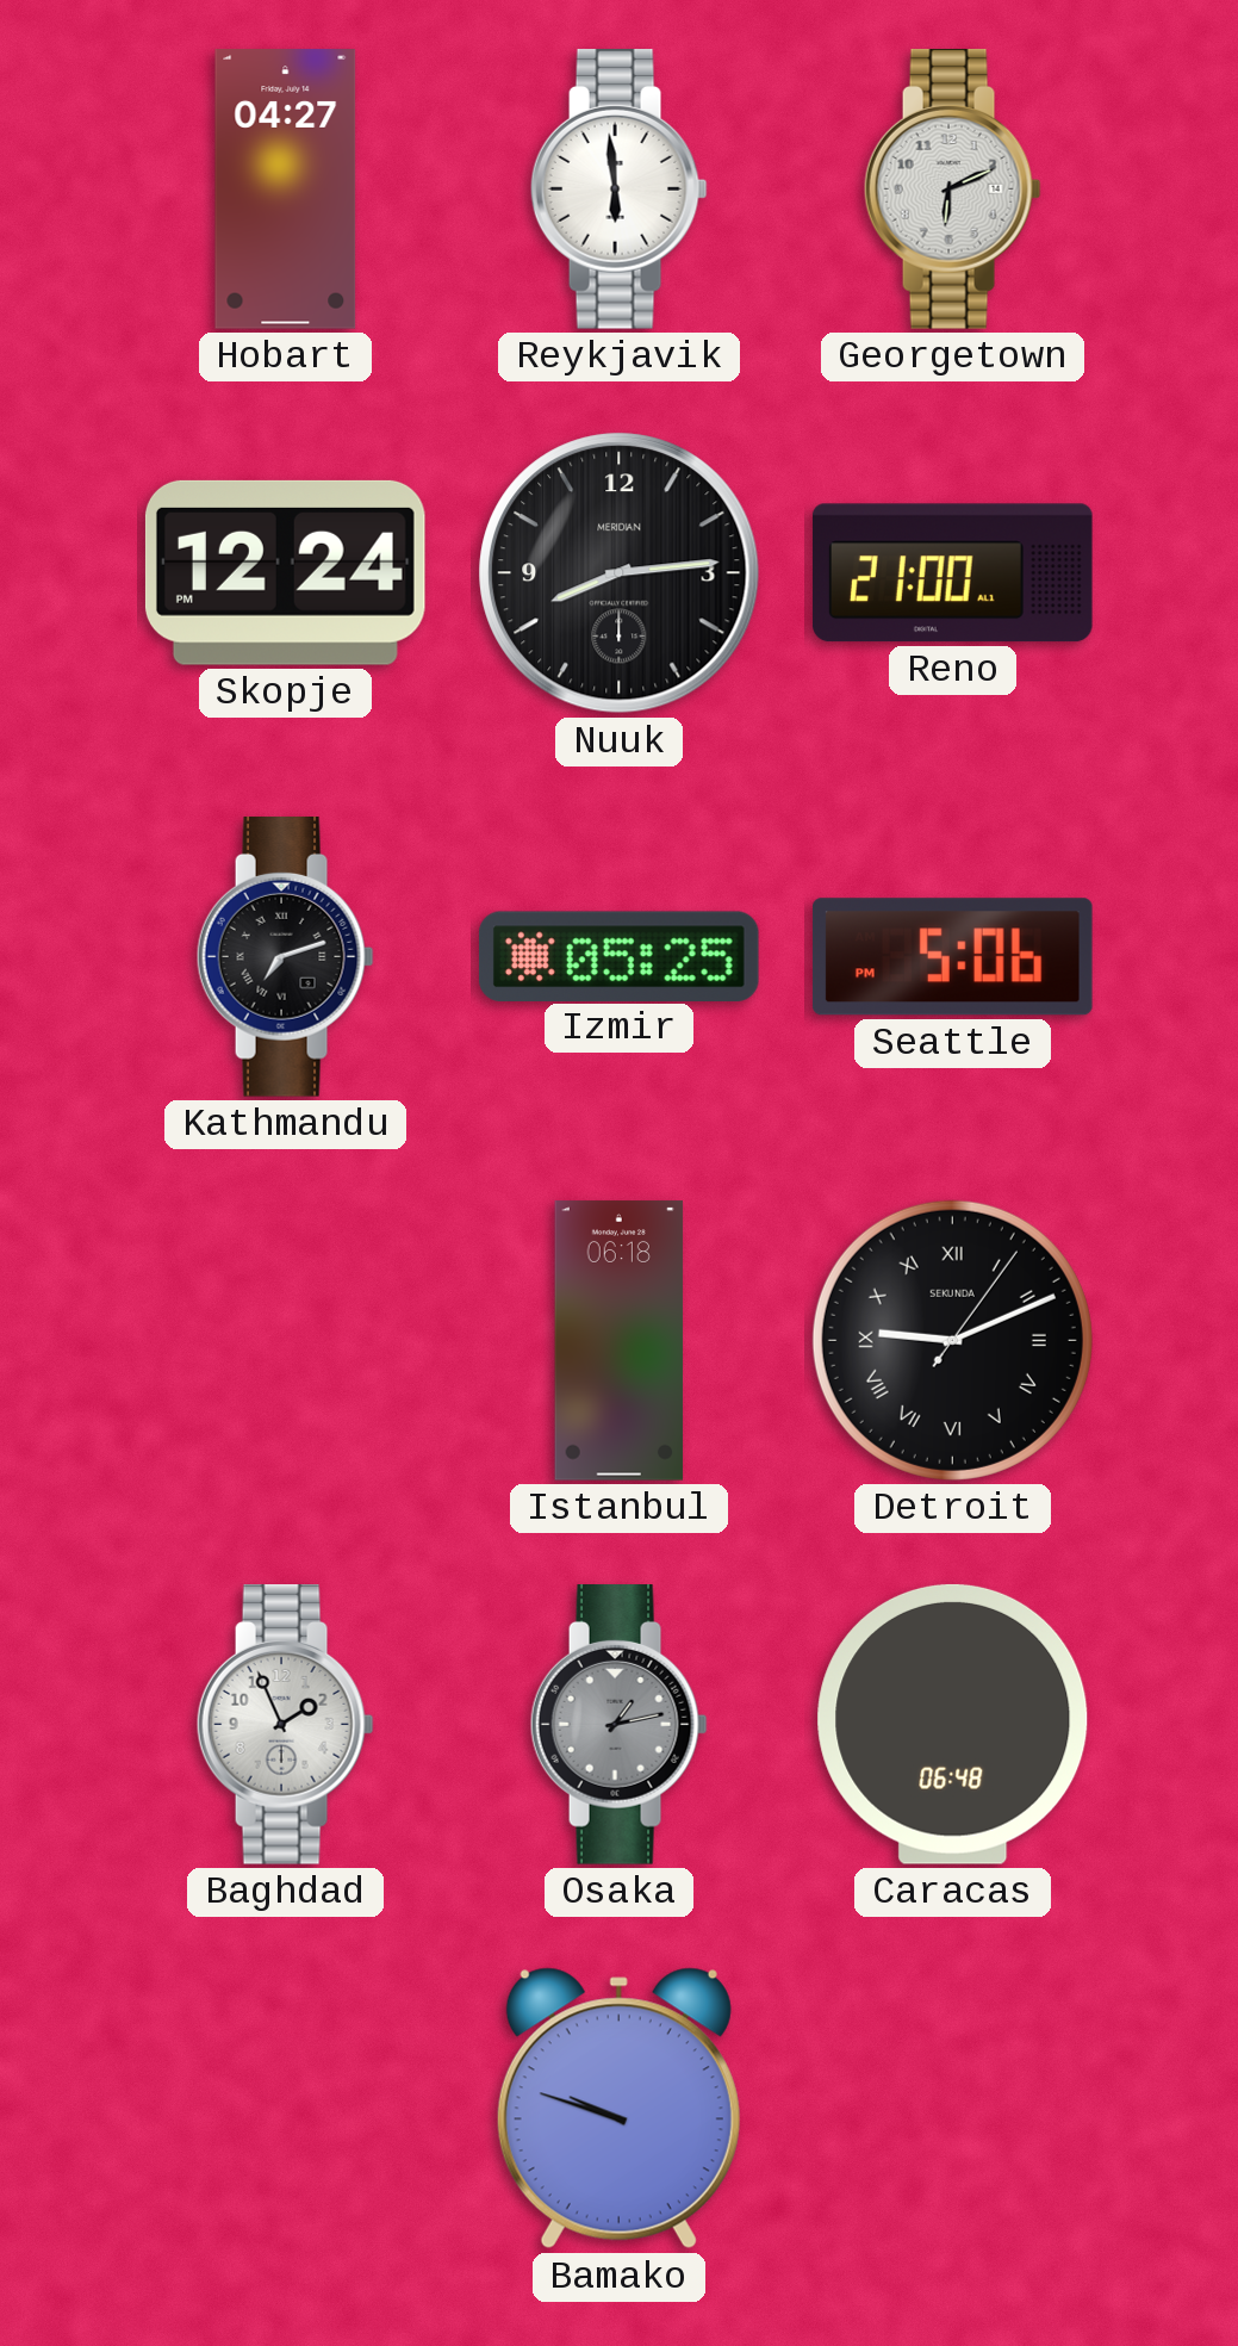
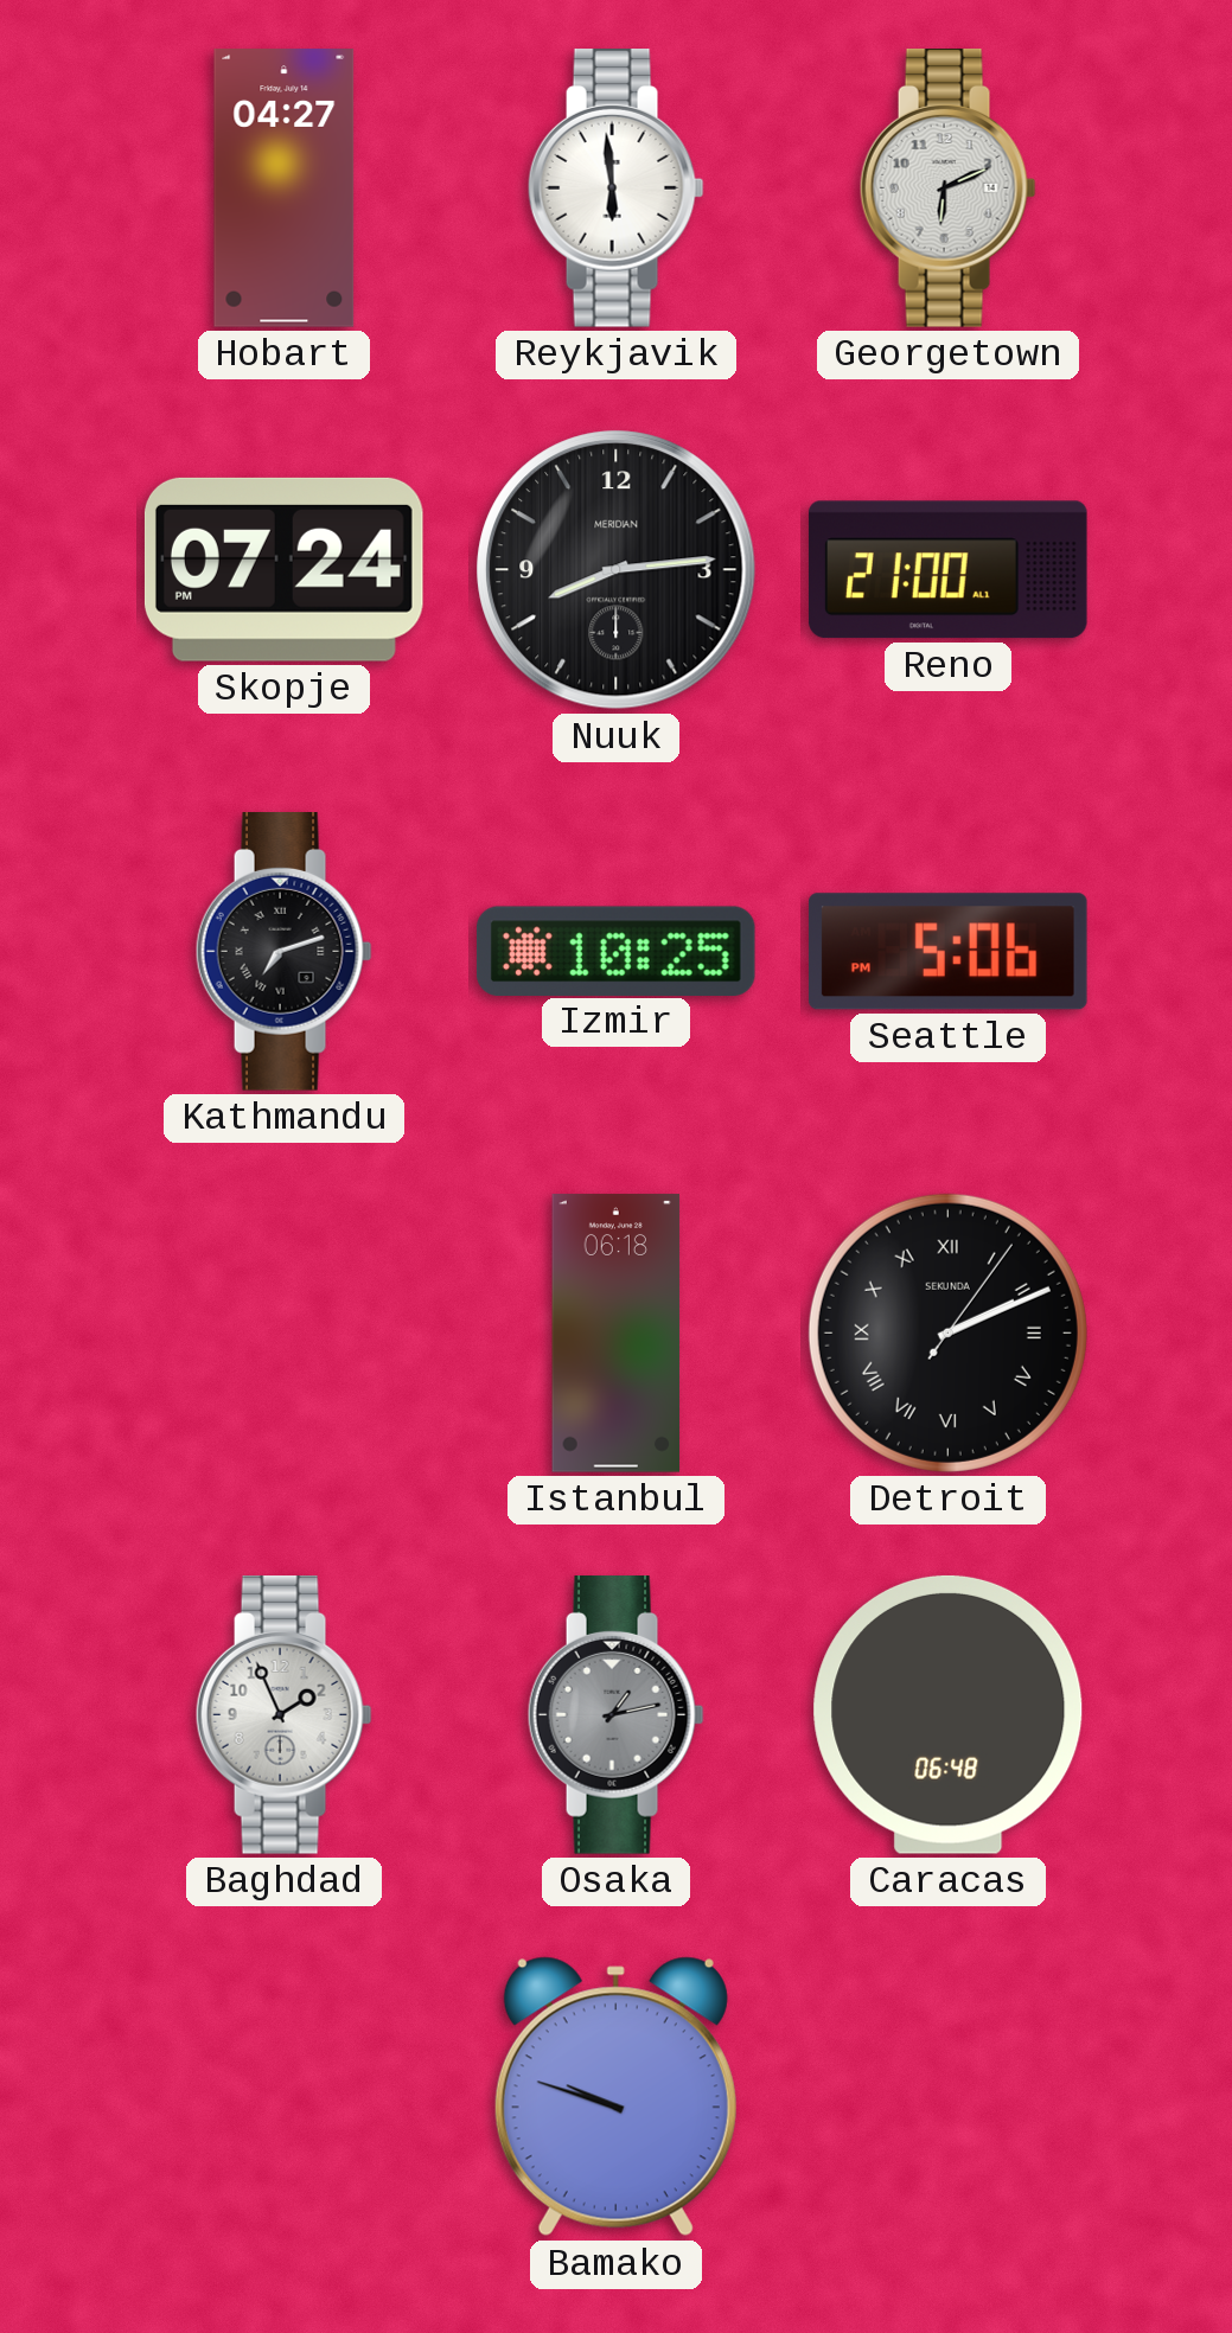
Skopje: 12:24 -> 07:24
Izmir: 05:25 -> 10:25
Detroit: 9:11 -> 2:11
